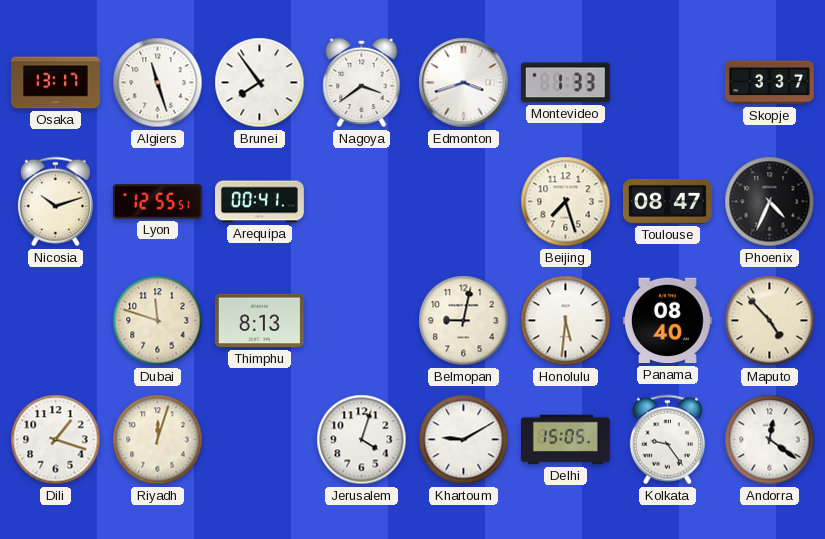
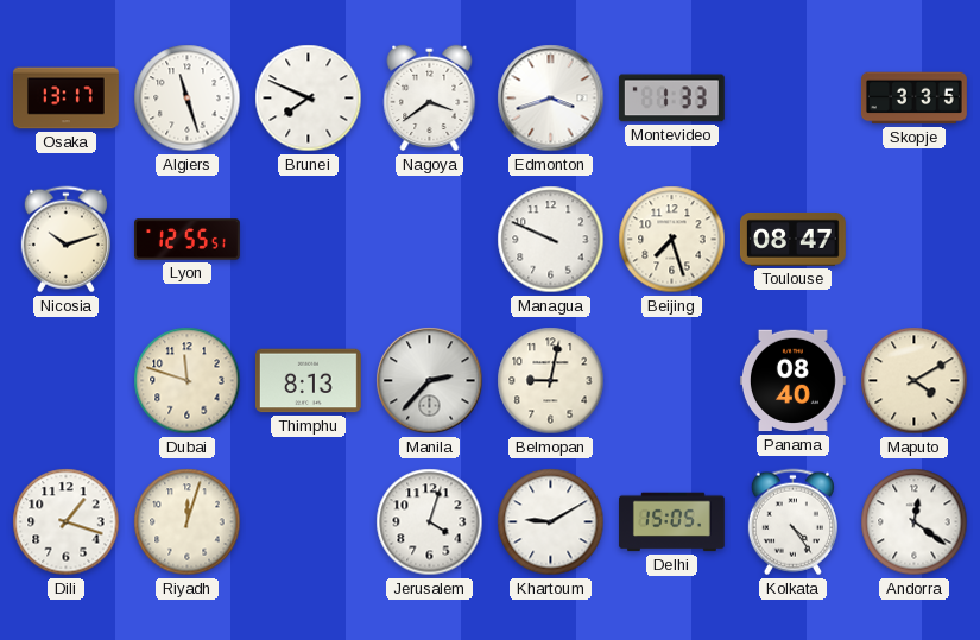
Brunei: 7:54 -> 7:49
Skopje: 3:37 -> 3:35
Arequipa: 00:41 -> none
Managua: none -> 9:49
Phoenix: 4:34 -> none
Manila: none -> 2:37
Honolulu: 5:31 -> none
Maputo: 4:53 -> 4:10
Kolkata: 9:24 -> 4:24
